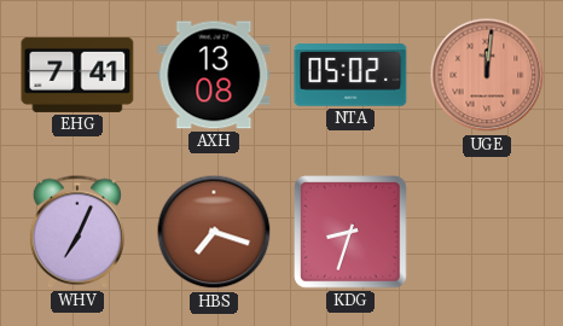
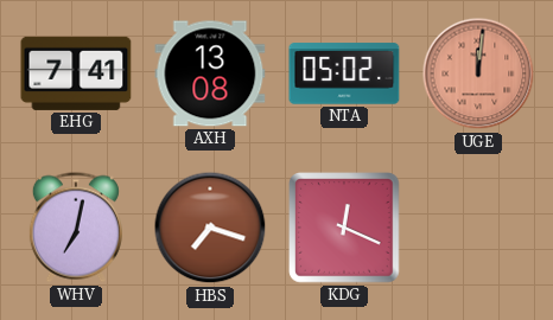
WHV: 7:04 -> 7:02
KDG: 8:33 -> 12:19
